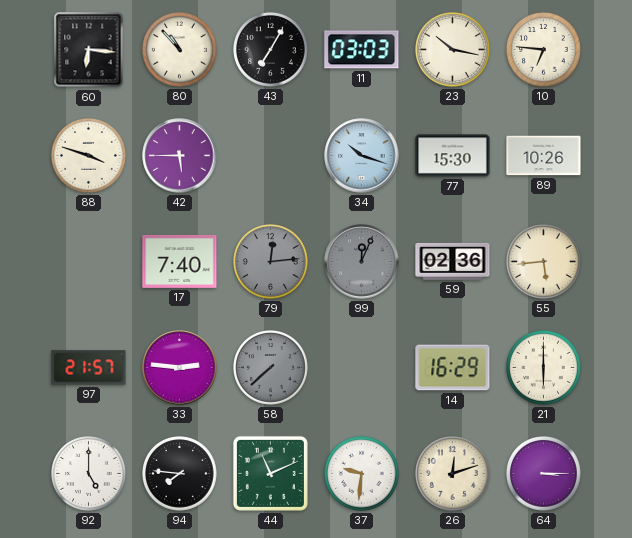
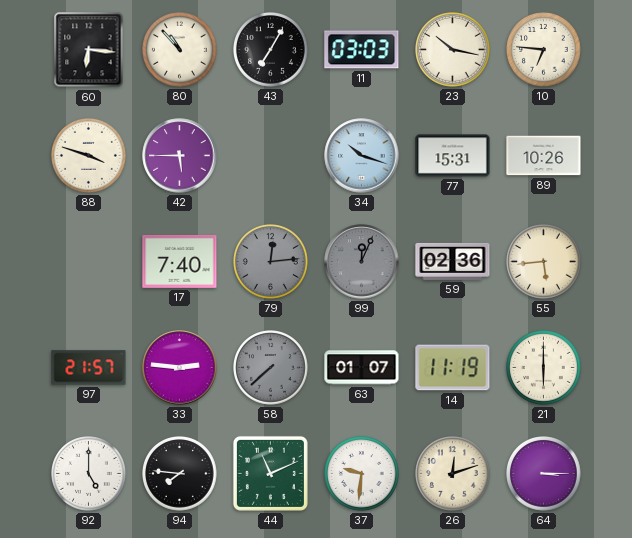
77: 15:30 -> 15:31
63: none -> 01:07
14: 16:29 -> 11:19
